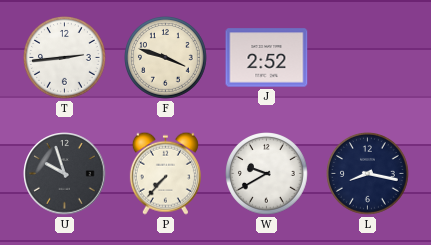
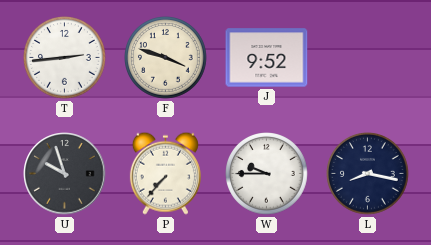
J: 2:52 -> 9:52
W: 9:40 -> 9:45
